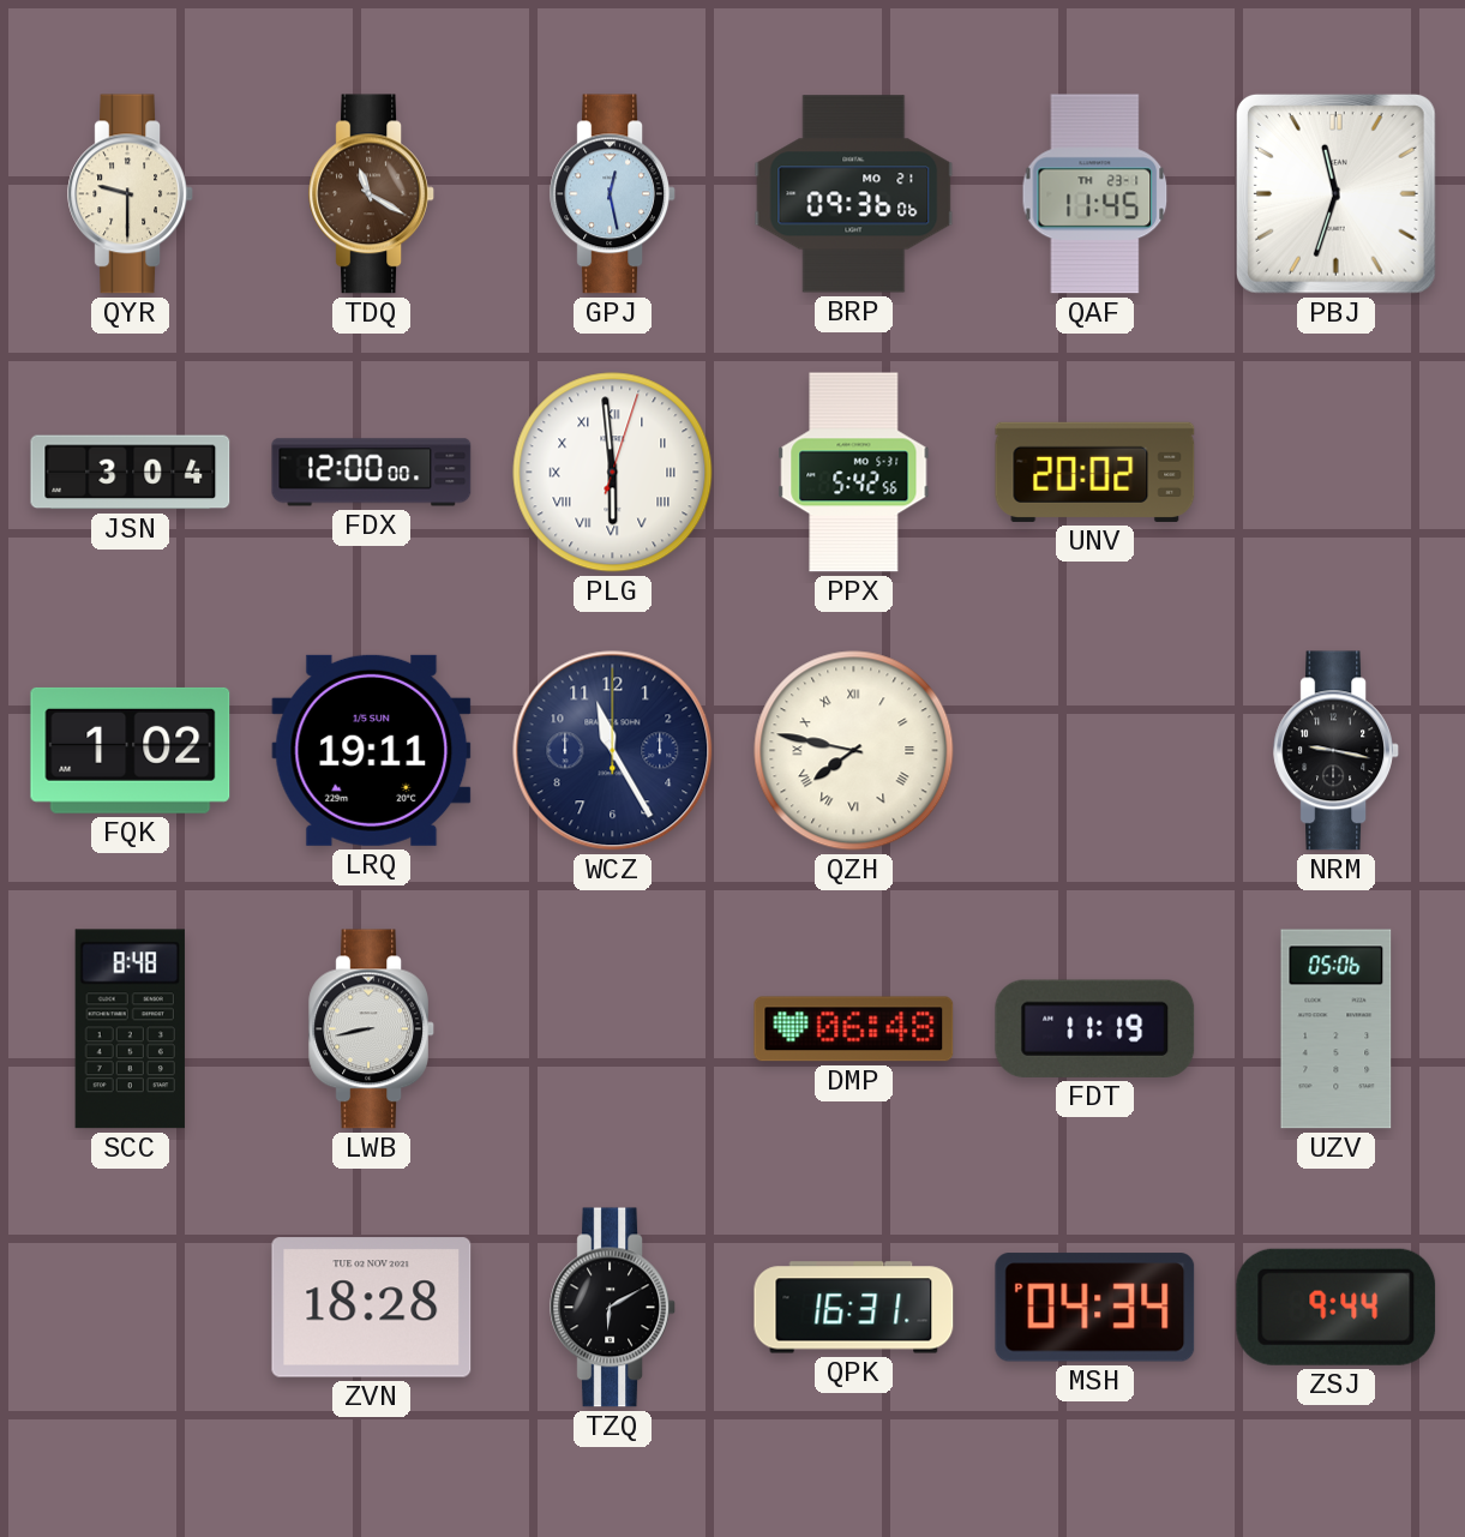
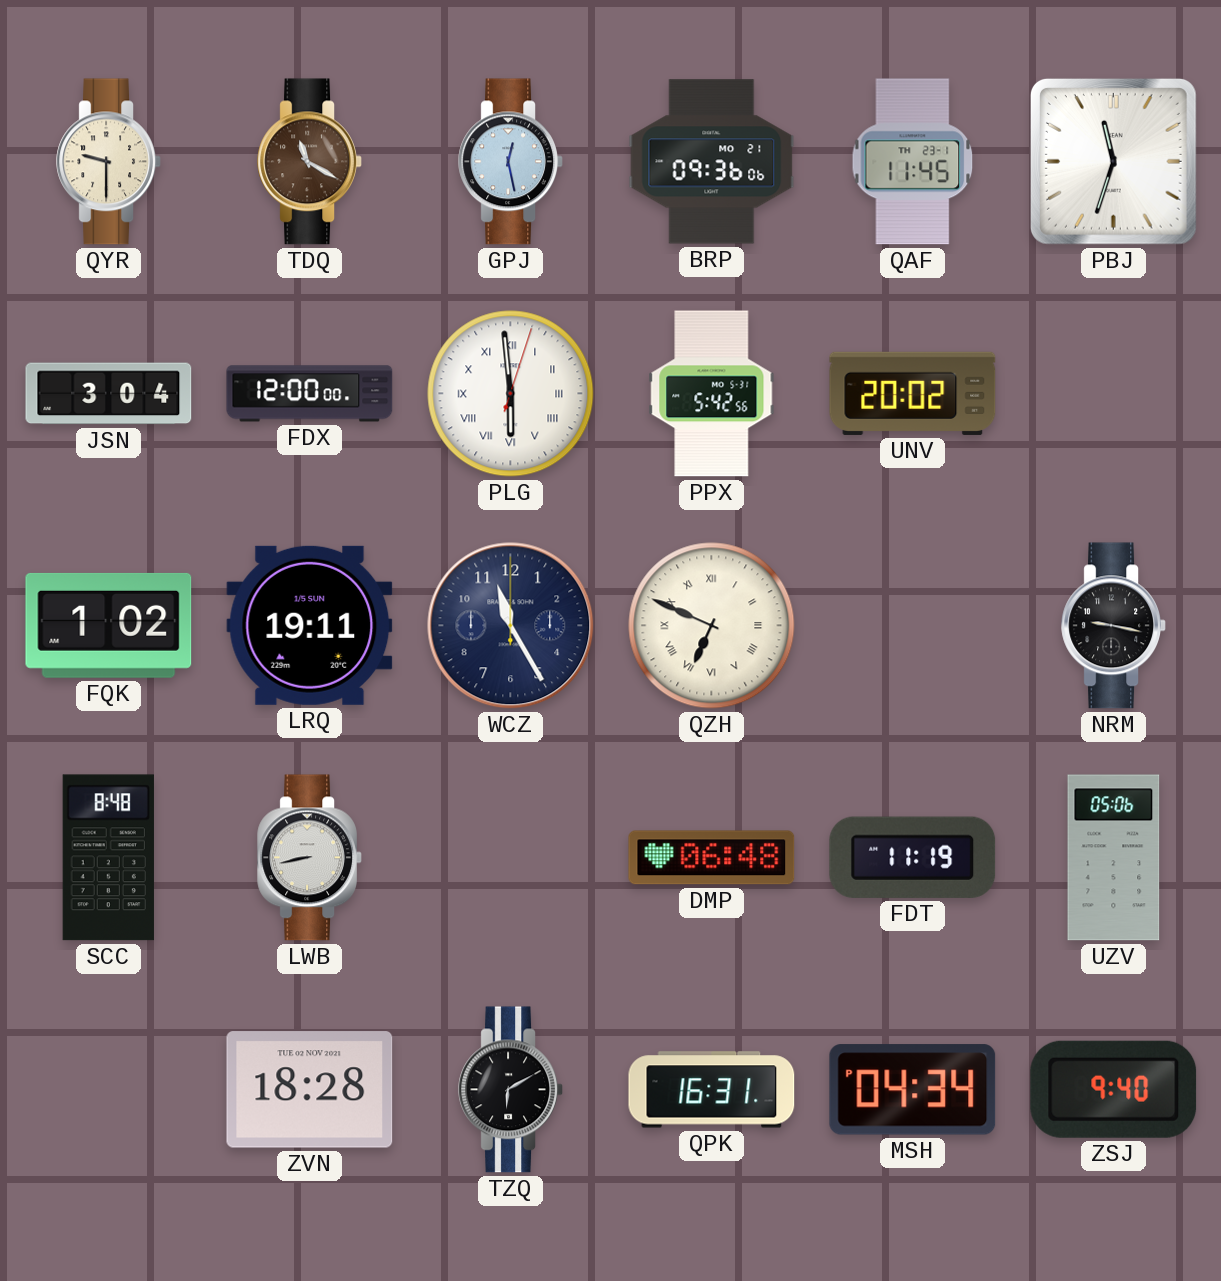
QZH: 7:47 -> 6:49
ZSJ: 9:44 -> 9:40
